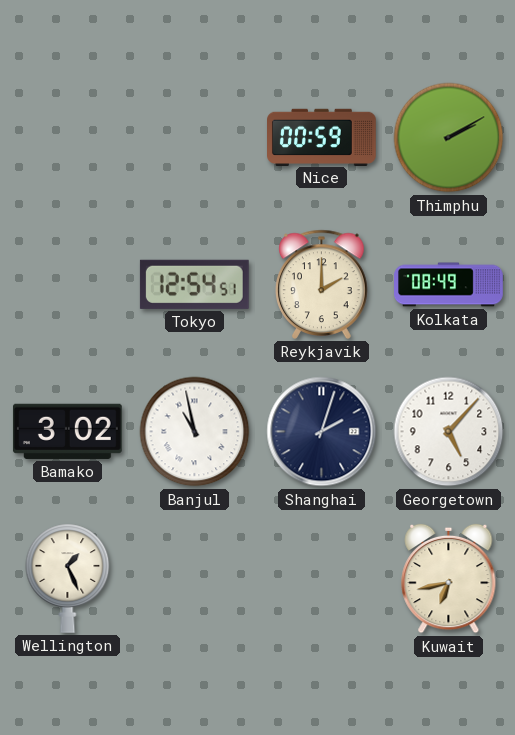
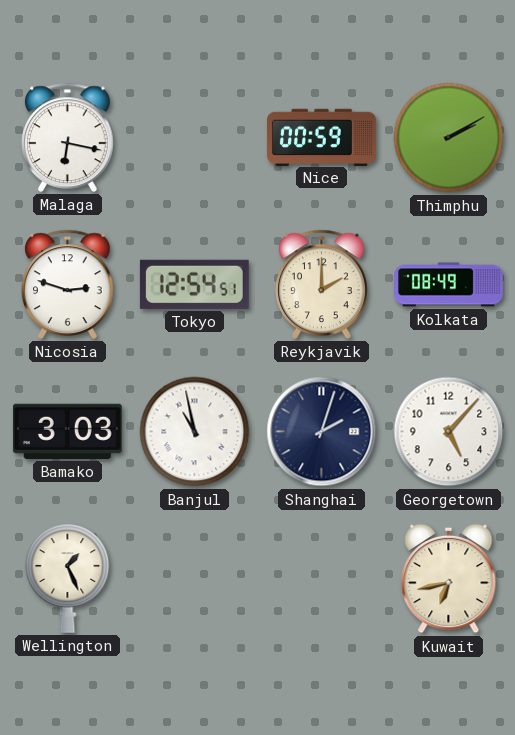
Malaga: none -> 6:17
Nicosia: none -> 2:48
Bamako: 3:02 -> 3:03
